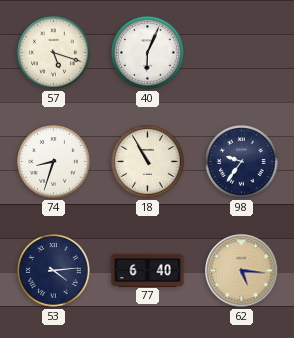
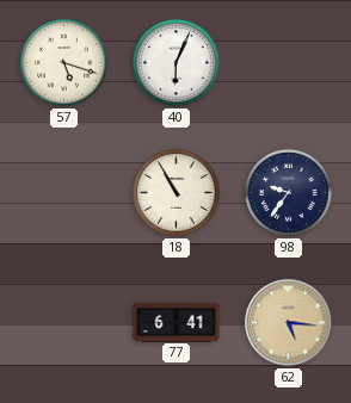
74: 8:33 -> none
53: 4:14 -> none
77: 6:40 -> 6:41
